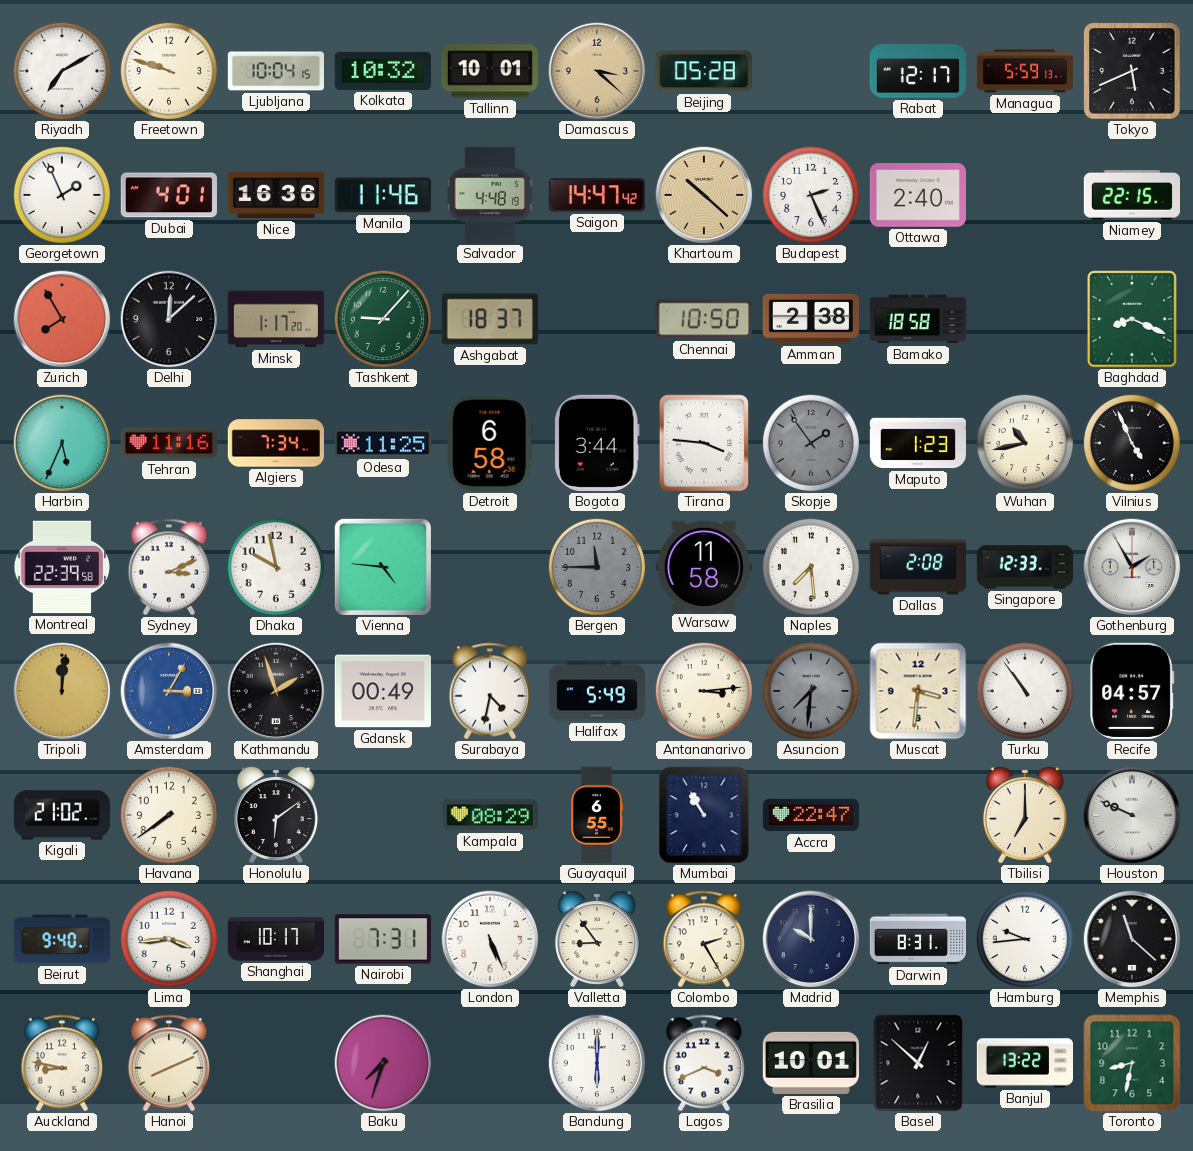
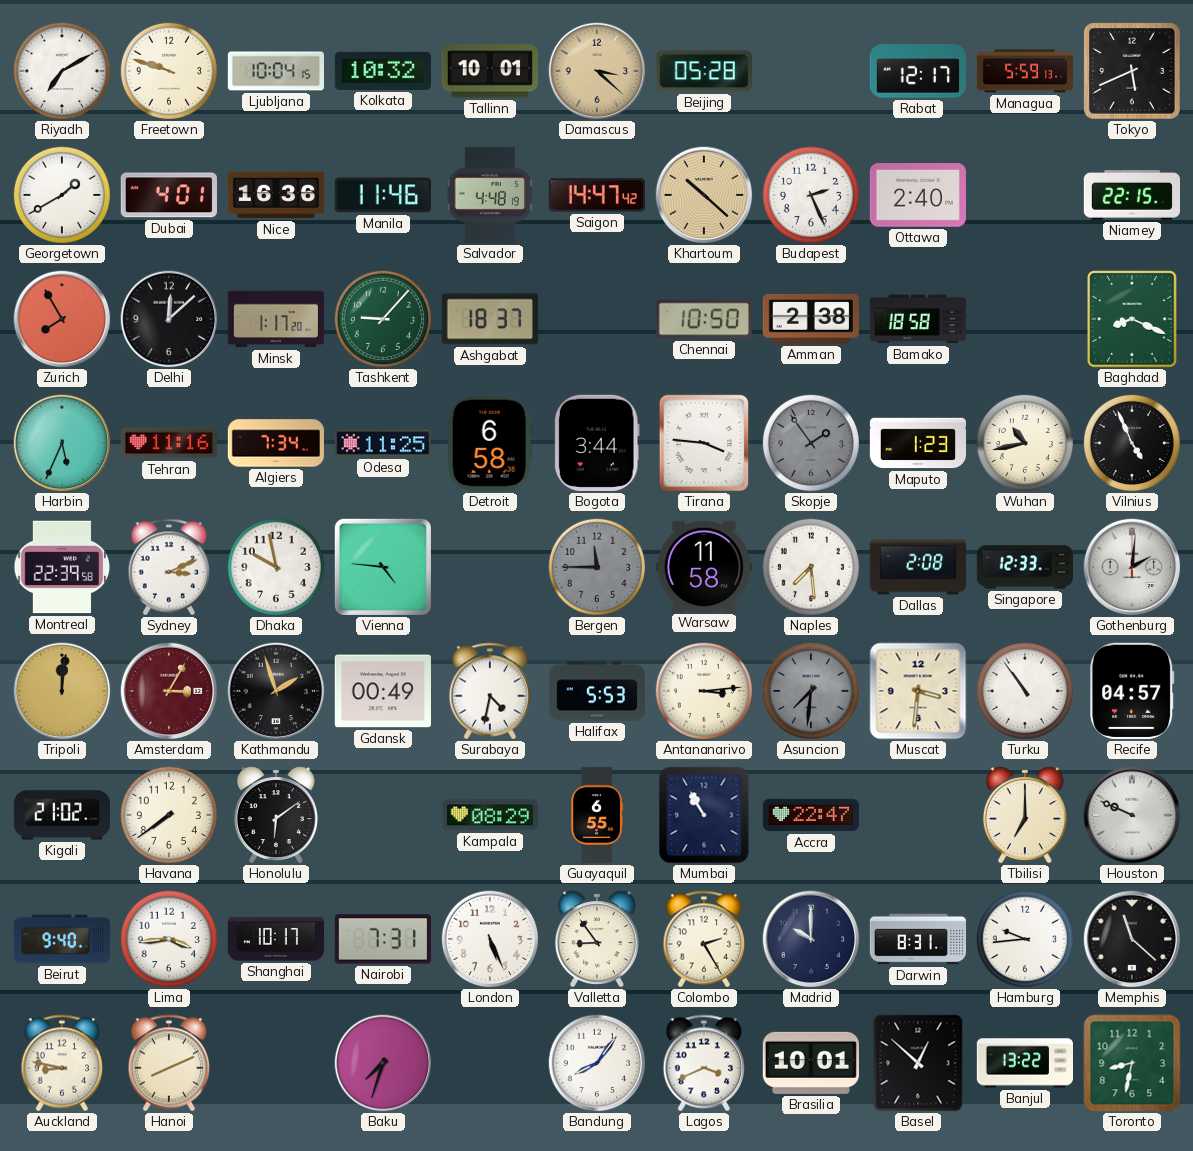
Georgetown: 1:56 -> 1:40
Gothenburg: 1:55 -> 2:01
Amsterdam dial: blue -> burgundy
Halifax: 5:49 -> 5:53
Bandung: 6:00 -> 8:06
